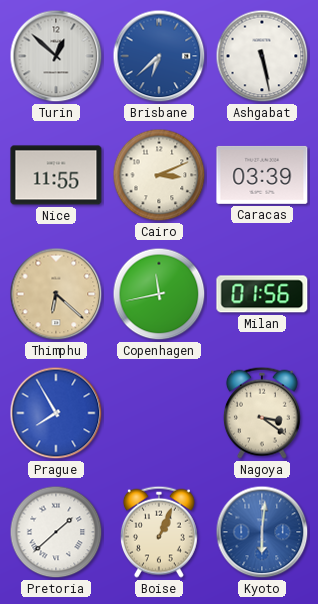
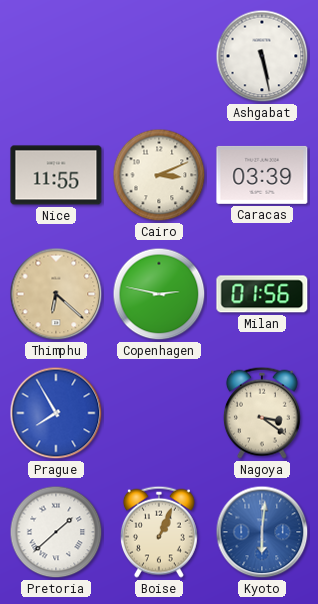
Turin: 12:52 -> none
Brisbane: 6:38 -> none
Copenhagen: 11:43 -> 2:47
